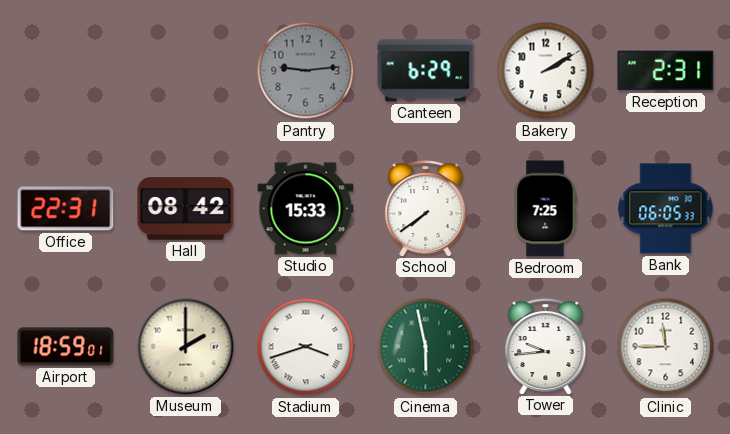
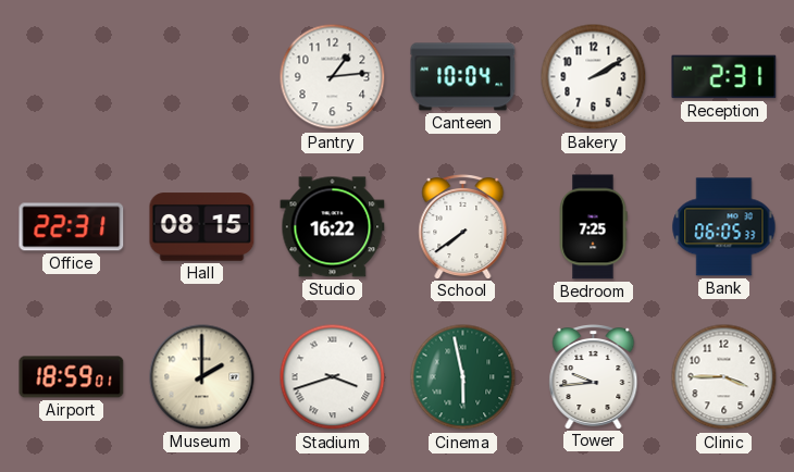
Pantry: 9:14 -> 1:14
Pantry dial: grey -> white
Canteen: 6:29 -> 10:04
Hall: 08:42 -> 08:15
Studio: 15:33 -> 16:22
Clinic: 11:45 -> 3:45
